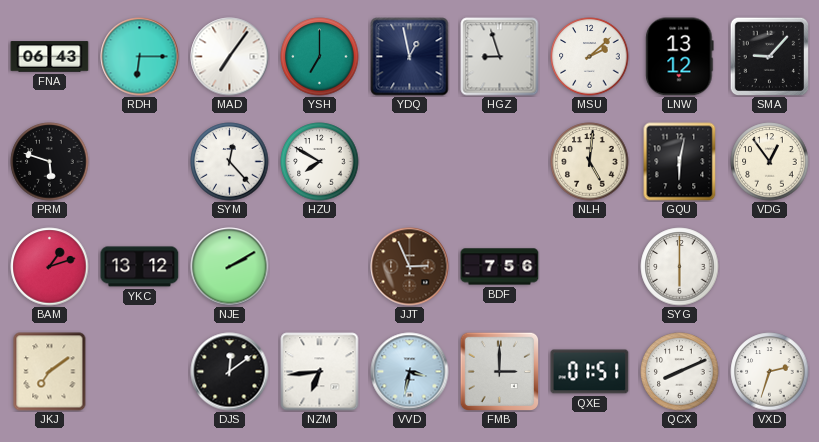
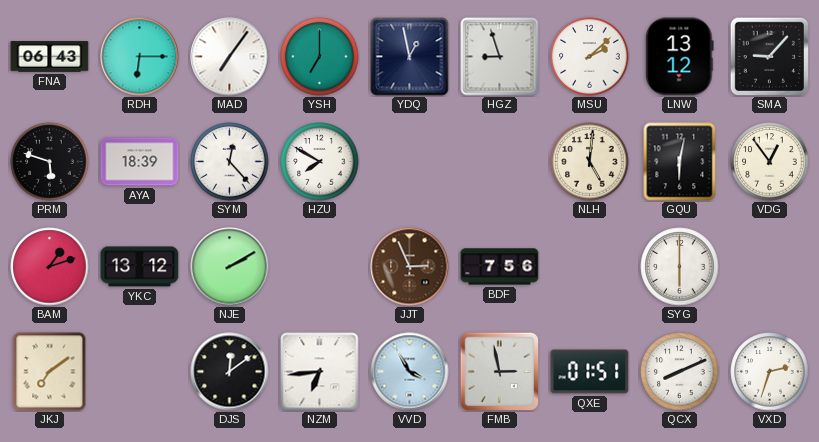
AYA: none -> 18:39
VVD: 3:32 -> 3:55
FMB: 3:00 -> 2:58
